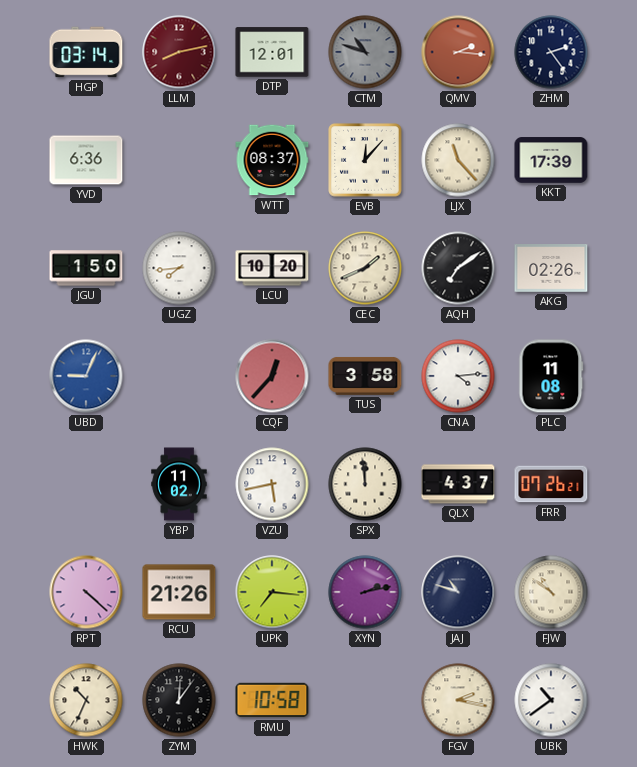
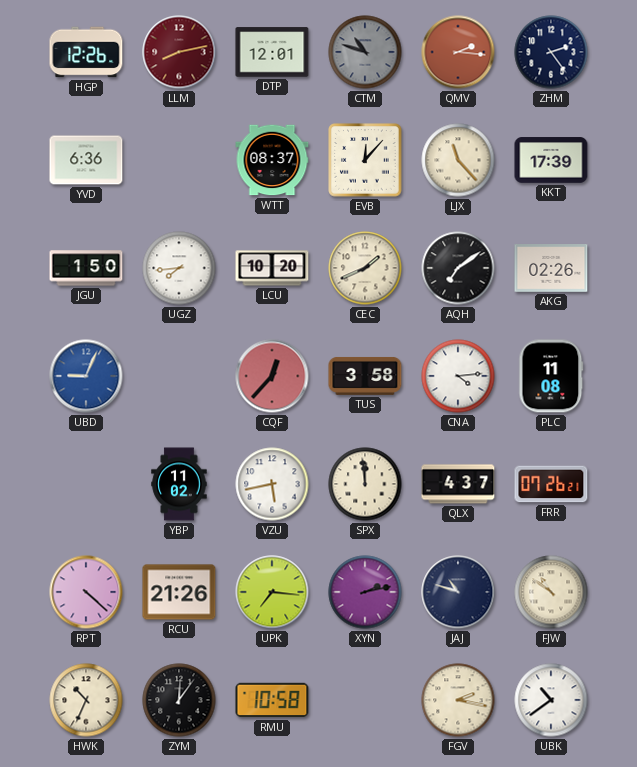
HGP: 03:14 -> 12:26
